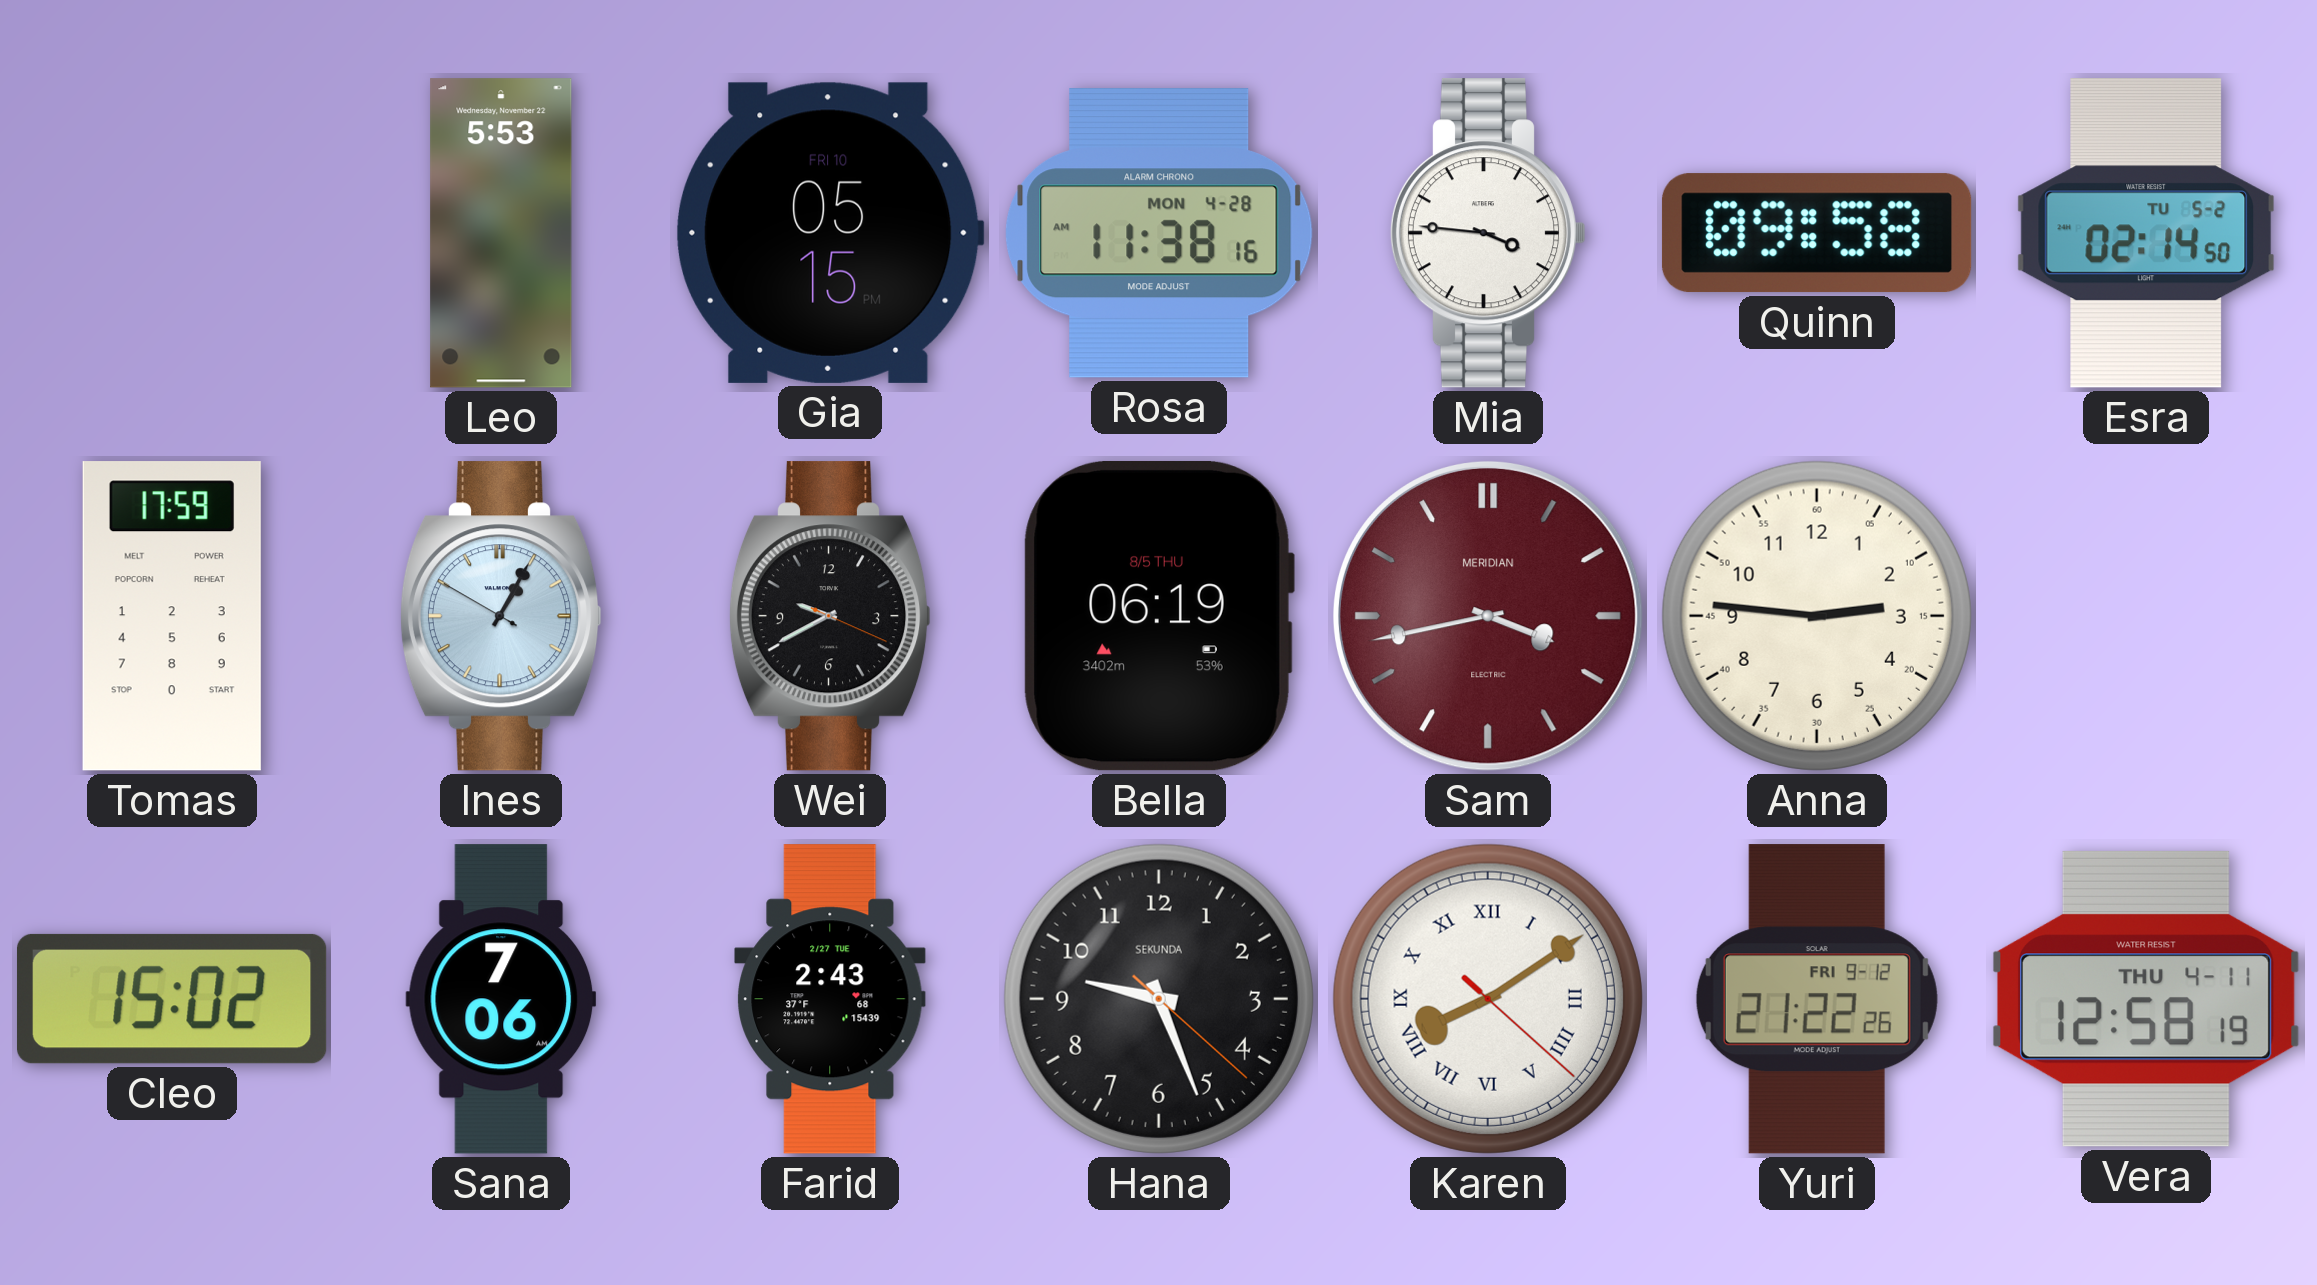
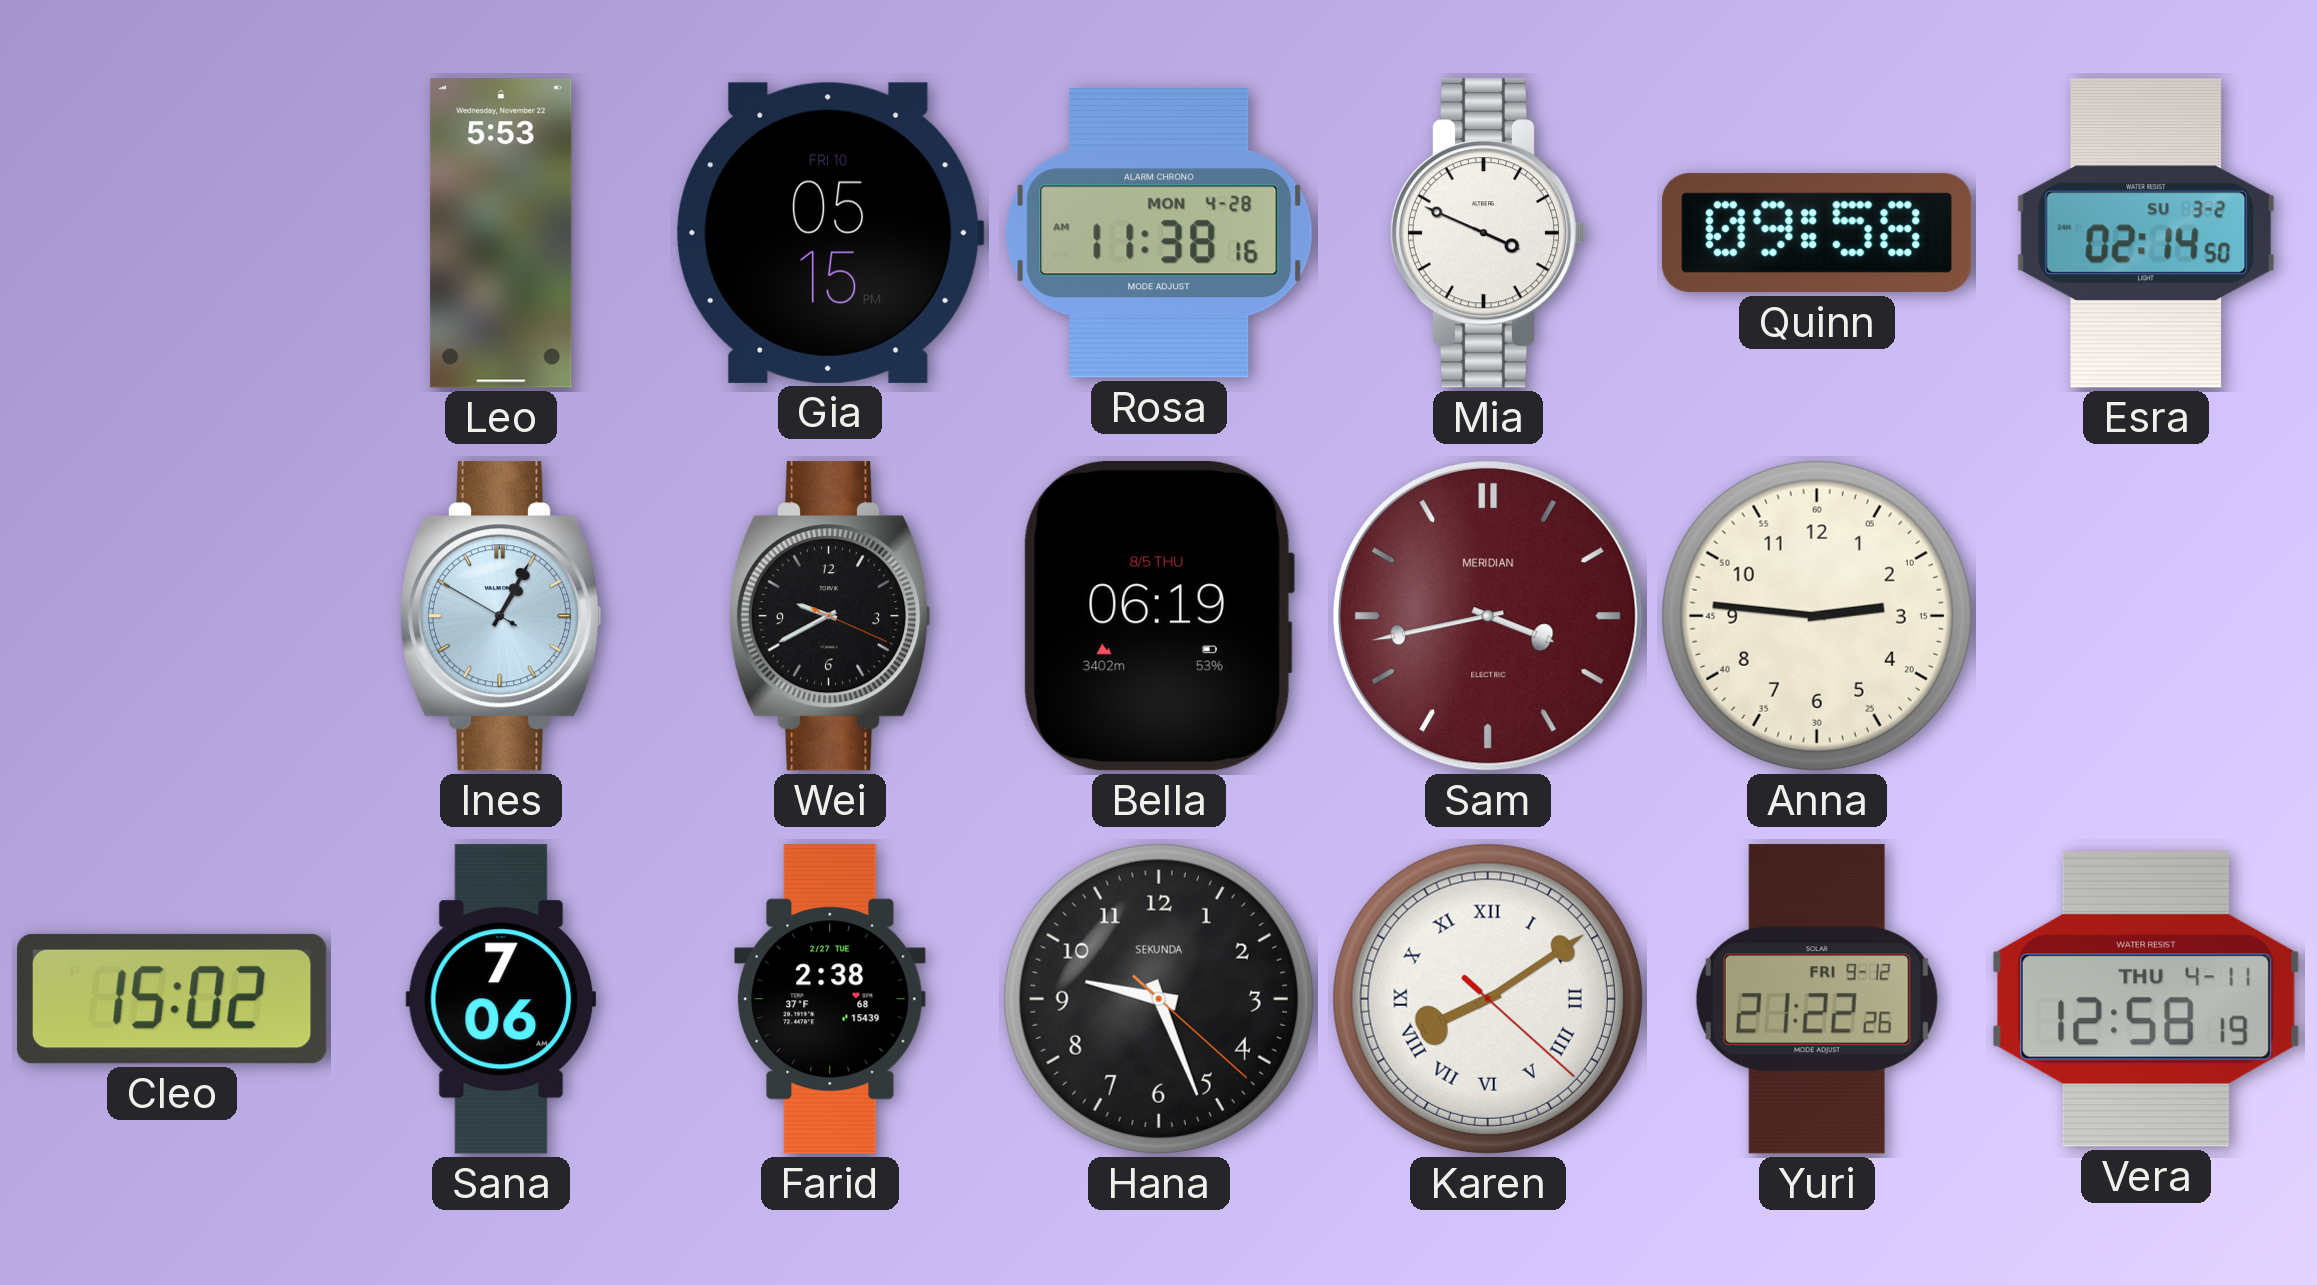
Mia: 3:46 -> 3:49
Esra date: TU 5-2 -> SU 3-2
Tomas: 17:59 -> none
Farid: 2:43 -> 2:38
